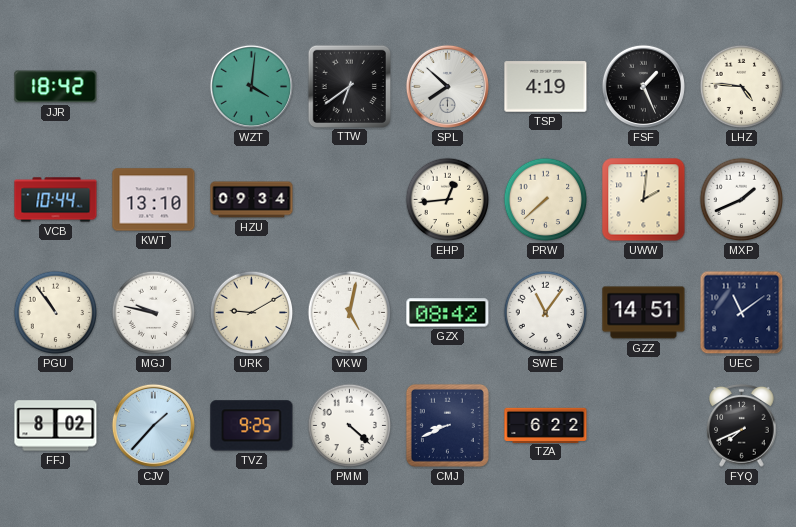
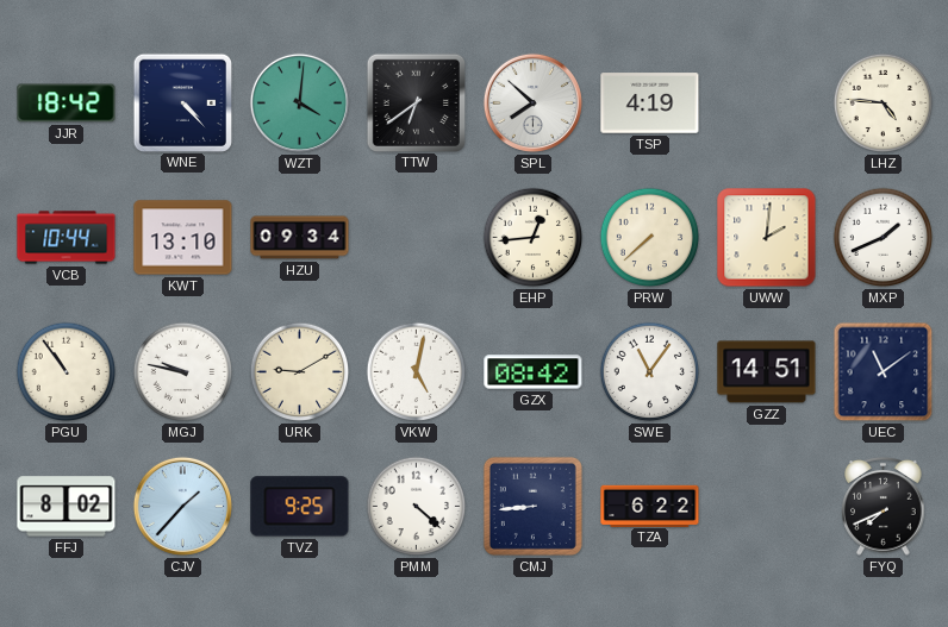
WNE: none -> 4:23
FSF: 1:26 -> none
CMJ: 8:41 -> 8:44
